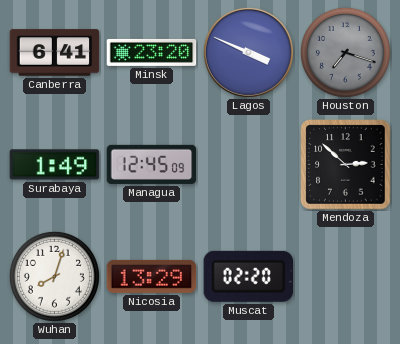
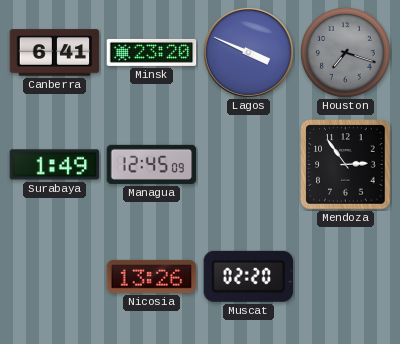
Mendoza: 2:52 -> 2:54
Wuhan: 8:03 -> none
Nicosia: 13:29 -> 13:26
